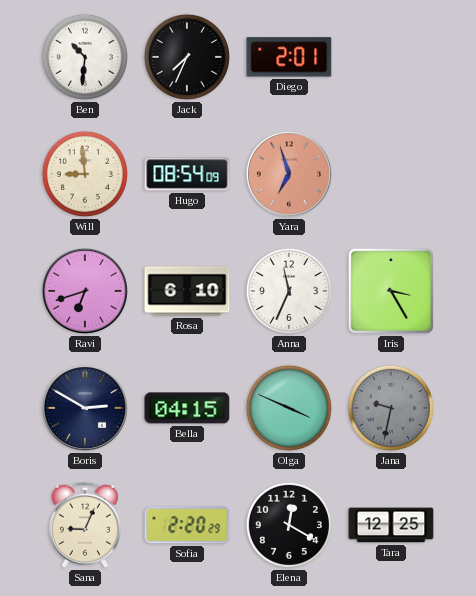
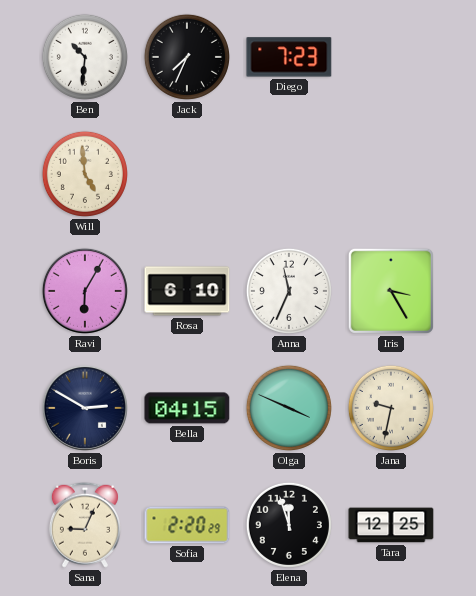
Diego: 2:01 -> 7:23
Will: 8:59 -> 4:59
Hugo: 08:54 -> none
Yara: 6:57 -> none
Ravi: 6:42 -> 6:05
Jana dial: grey -> cream
Elena: 12:20 -> 11:57
